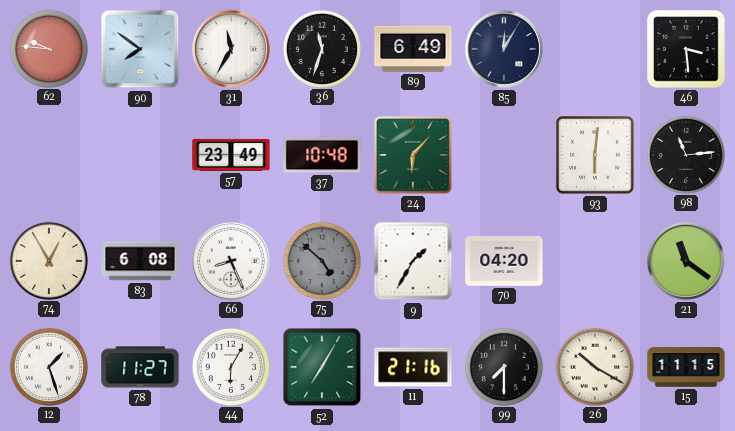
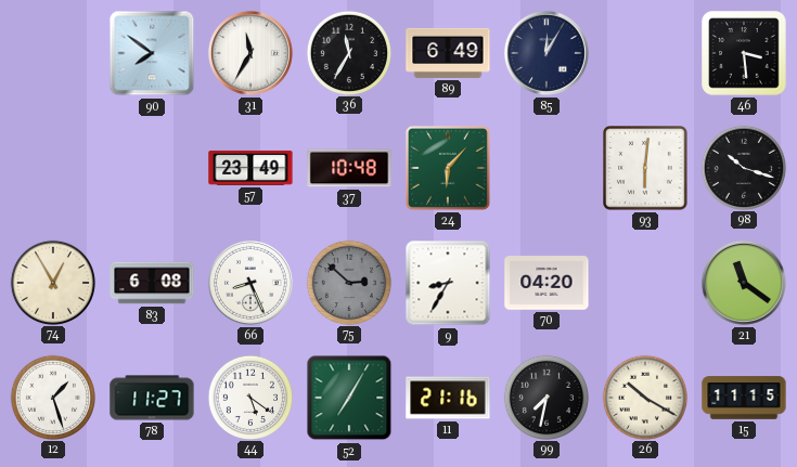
62: 9:46 -> none
36: 11:33 -> 11:35
98: 11:14 -> 10:18
75: 4:52 -> 2:52
9: 1:35 -> 8:35
44: 6:05 -> 5:21
99: 7:30 -> 7:32
